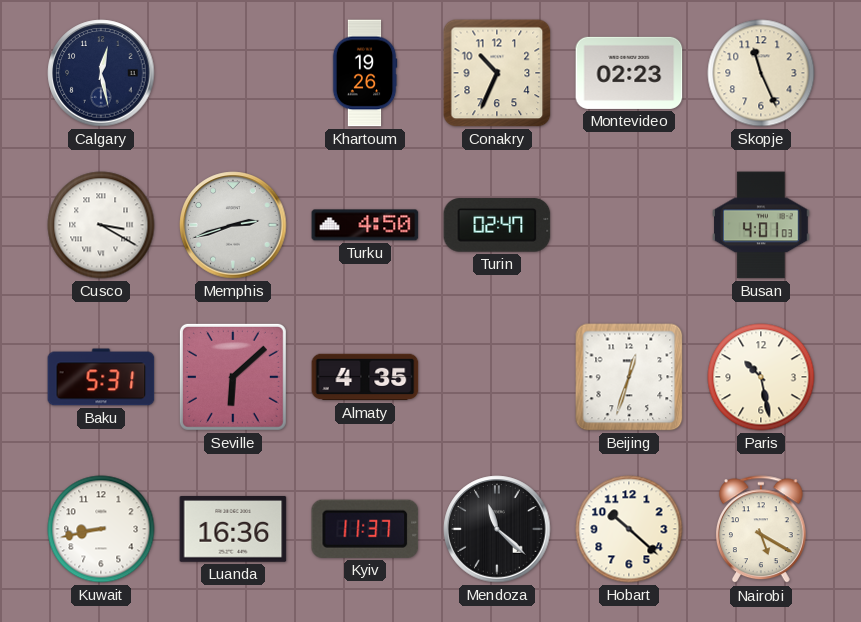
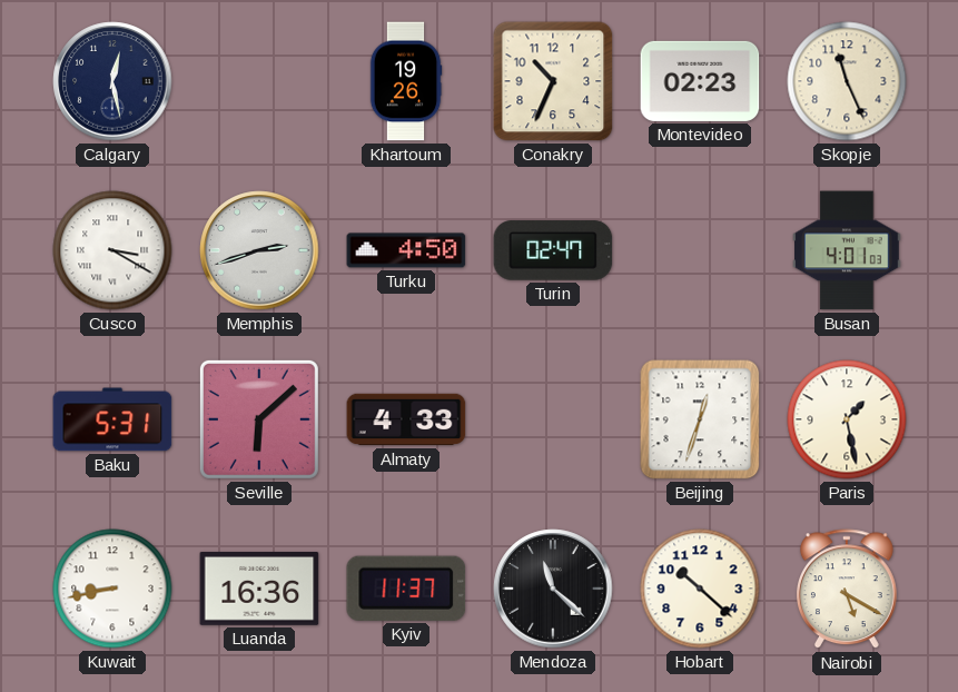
Almaty: 4:35 -> 4:33
Paris: 10:28 -> 1:28
